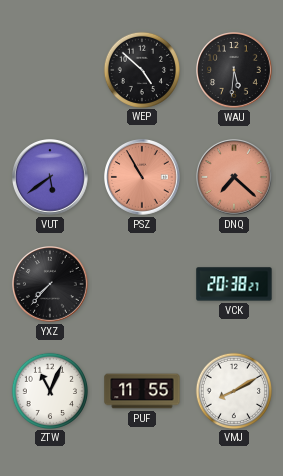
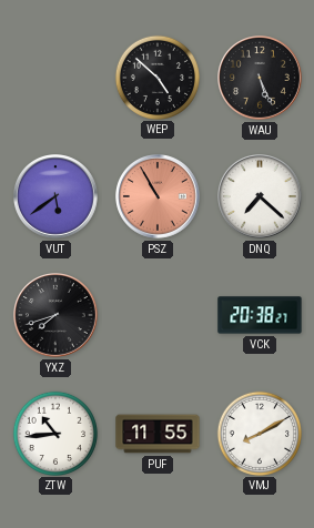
WAU: 5:31 -> 5:26
DNQ dial: salmon -> white
YXZ: 7:37 -> 7:42
ZTW: 11:04 -> 10:44
